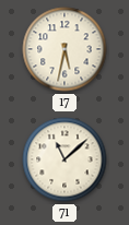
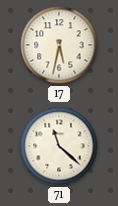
71: 11:08 -> 11:22
